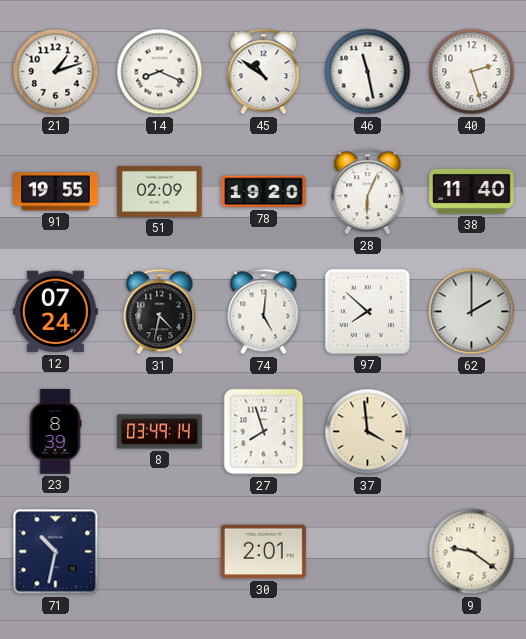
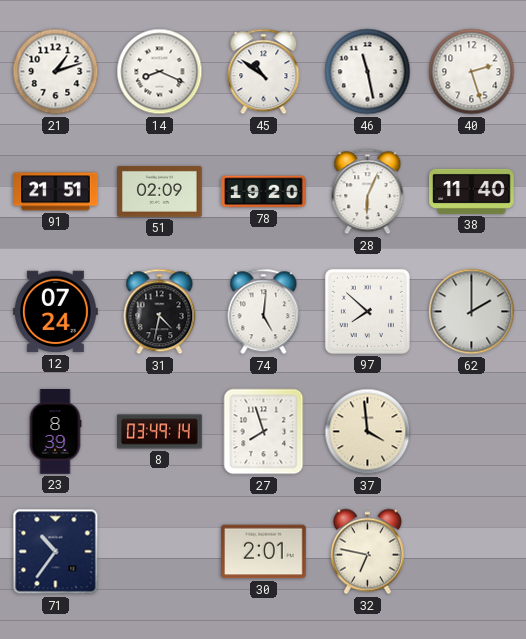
91: 19:55 -> 21:51
71: 10:32 -> 10:36
32: none -> 6:47
9: 9:21 -> none
